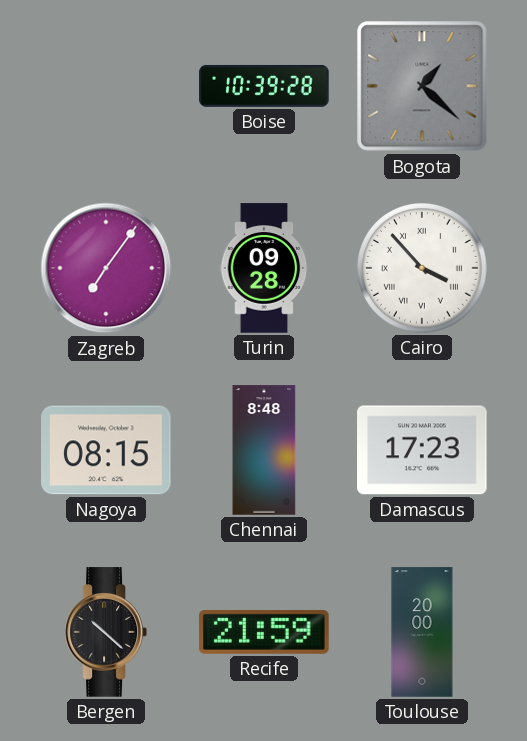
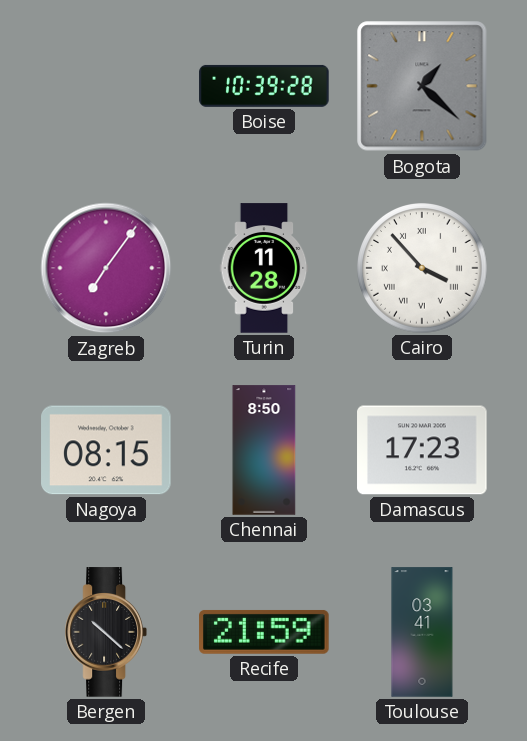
Turin: 09:28 -> 11:28
Chennai: 8:48 -> 8:50
Toulouse: 20:00 -> 03:41
